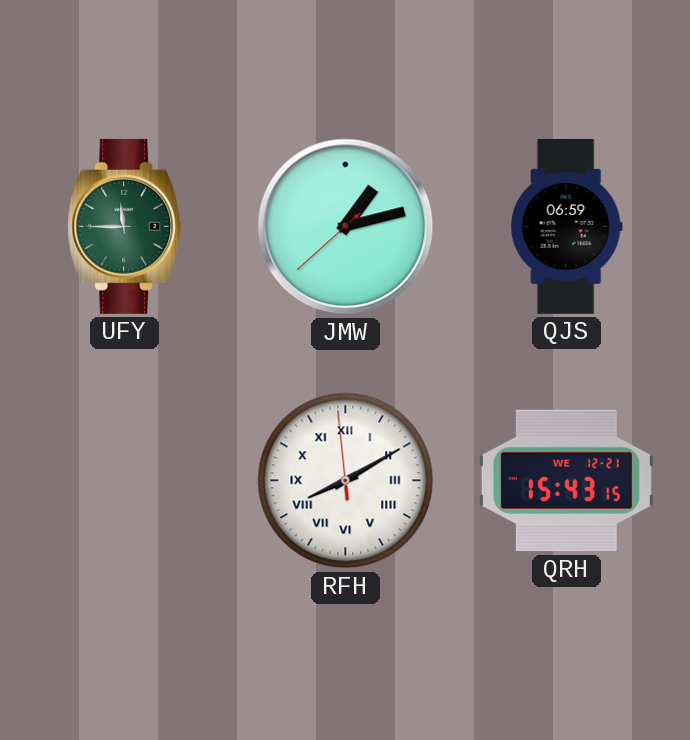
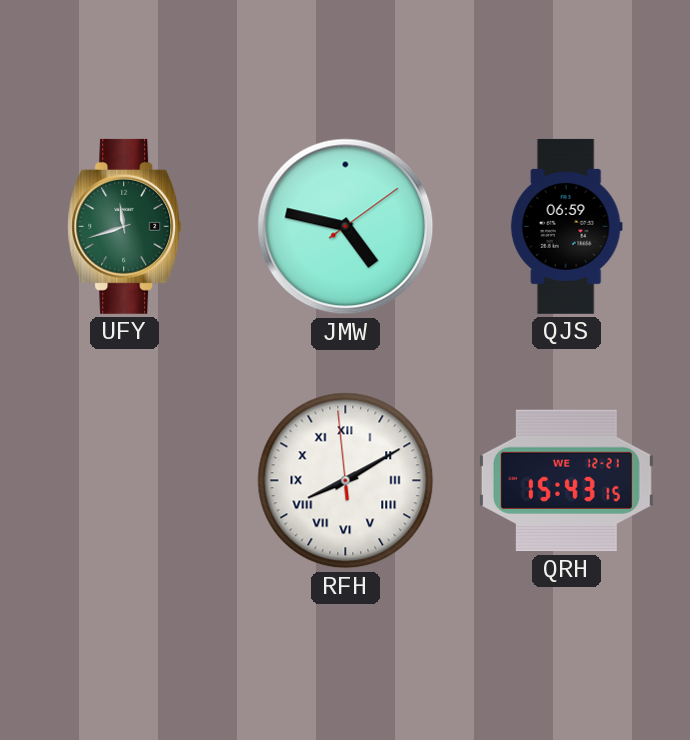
UFY: 11:45 -> 11:42
JMW: 1:12 -> 4:47
